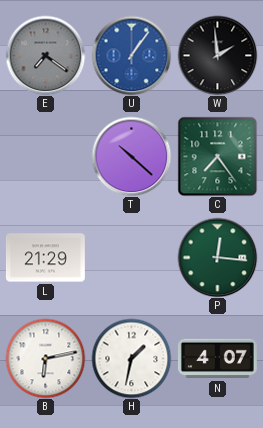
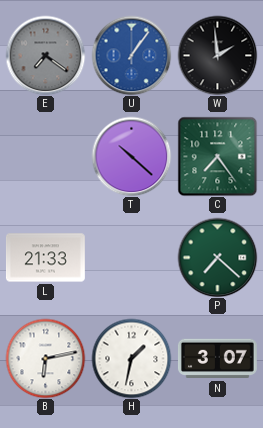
L: 21:29 -> 21:33
P: 12:16 -> 7:22
N: 4:07 -> 3:07
